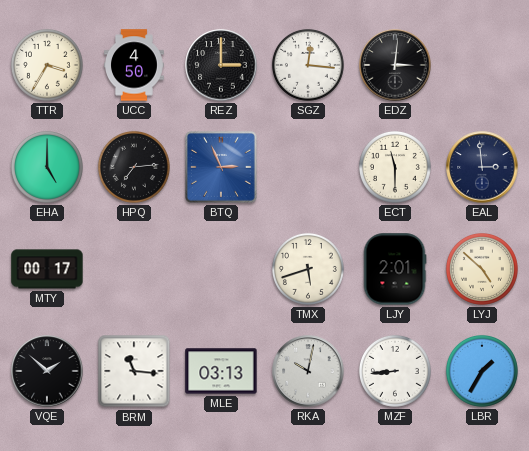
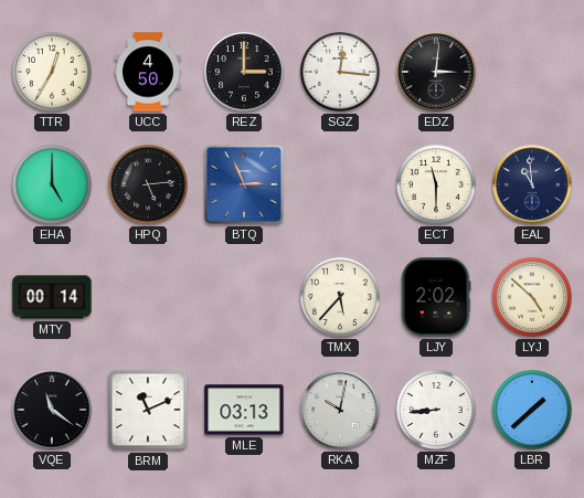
TTR: 3:35 -> 12:35
HPQ: 7:14 -> 5:14
EAL: 2:59 -> 10:59
MTY: 00:17 -> 00:14
TMX: 5:42 -> 5:37
LJY: 2:01 -> 2:02
VQE: 1:52 -> 11:21
BRM: 11:16 -> 11:11
LBR: 1:35 -> 1:38
